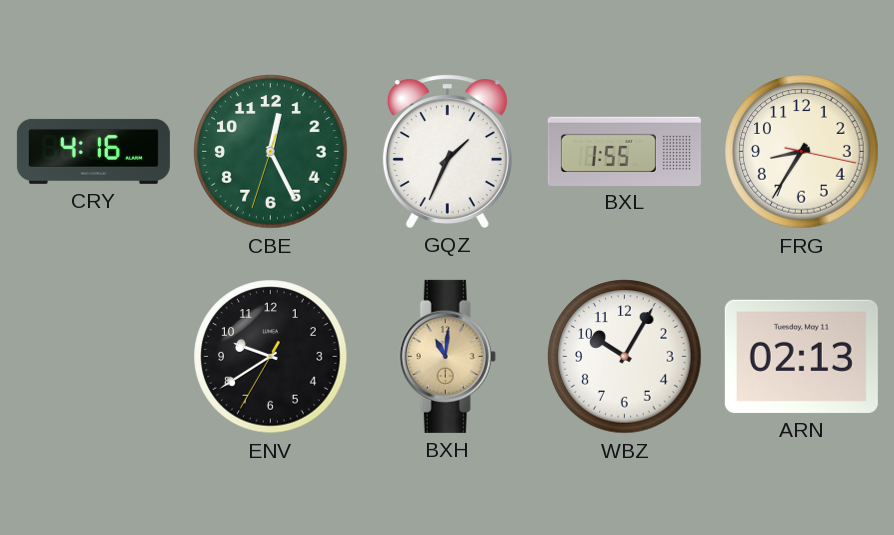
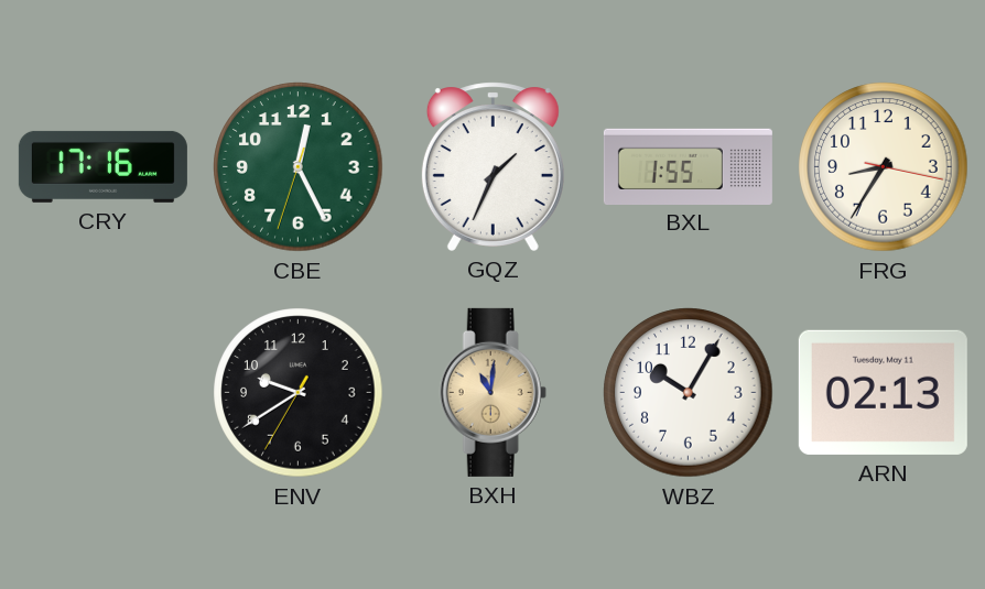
CRY: 4:16 -> 17:16
